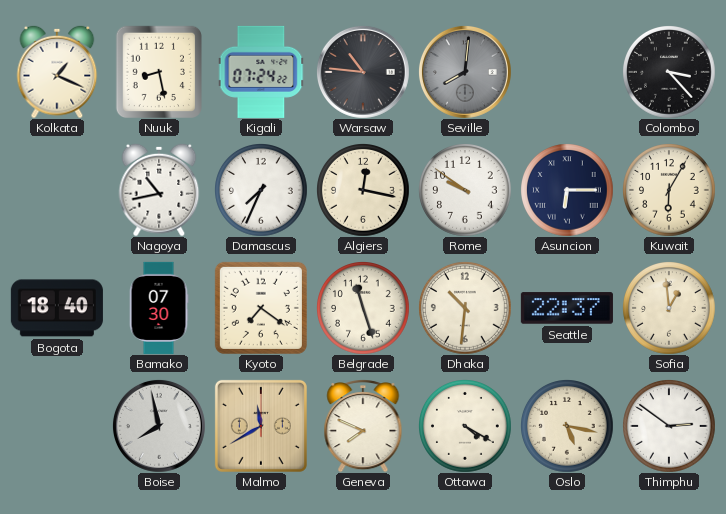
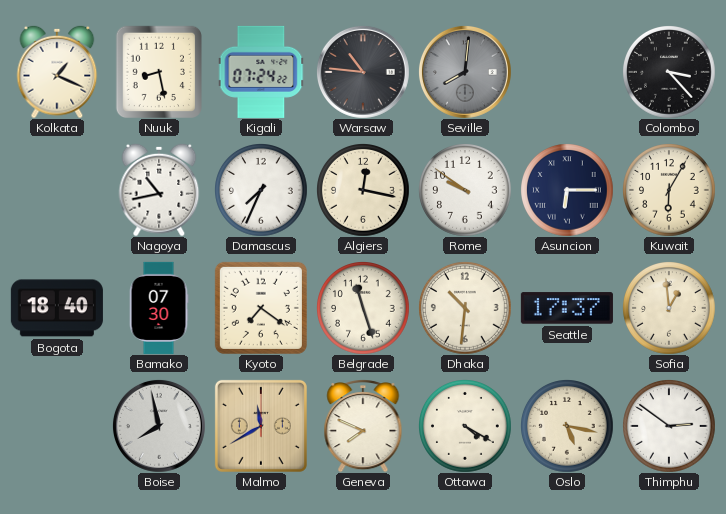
Seattle: 22:37 -> 17:37
